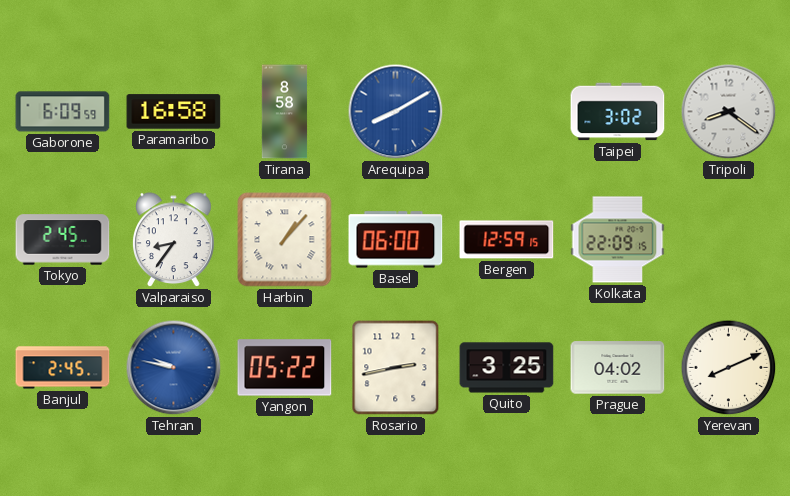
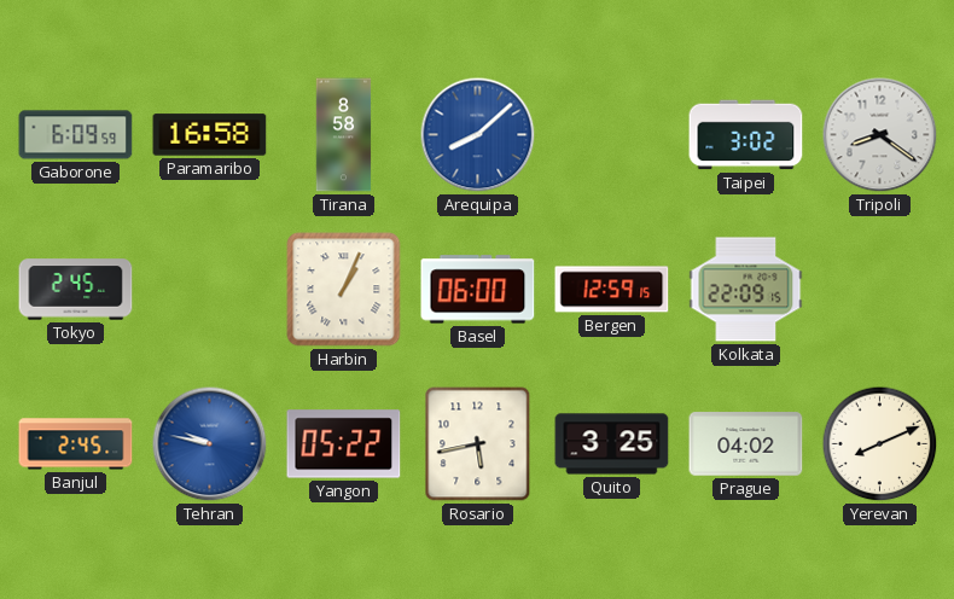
Arequipa: 8:10 -> 8:08
Valparaiso: 8:36 -> none
Harbin: 1:07 -> 1:04
Rosario: 2:43 -> 5:43
